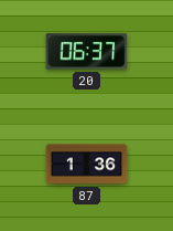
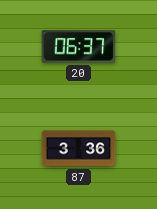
87: 1:36 -> 3:36
